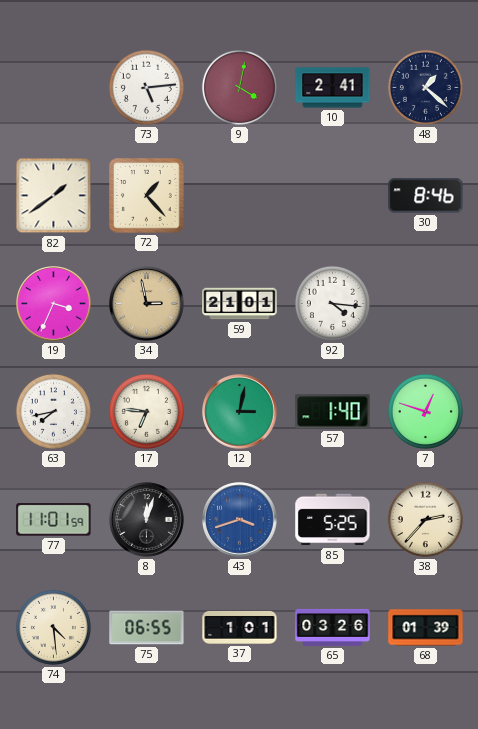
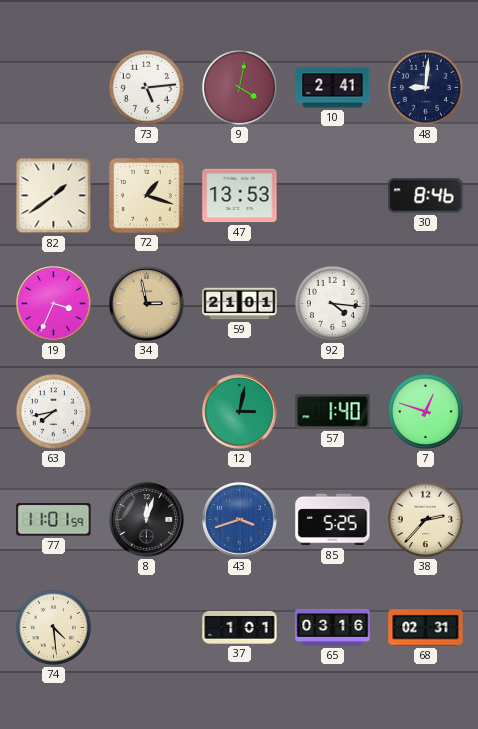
48: 1:22 -> 9:01
72: 1:23 -> 1:18
47: none -> 13:53
17: 6:46 -> none
75: 06:55 -> none
65: 03:26 -> 03:16
68: 01:39 -> 02:31
